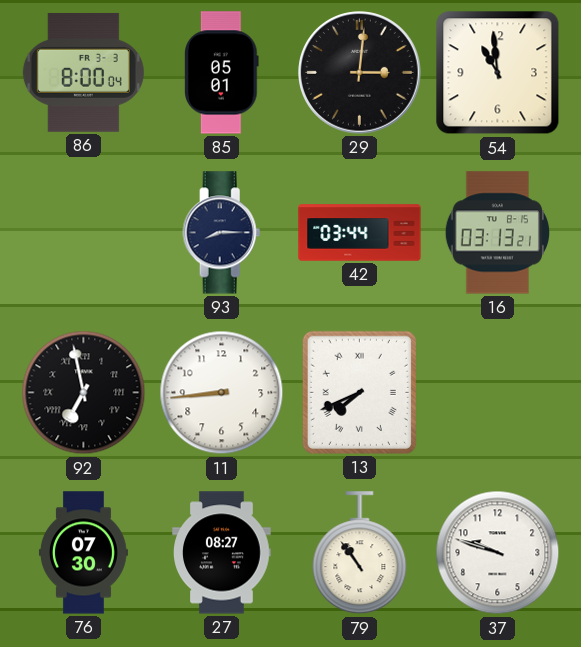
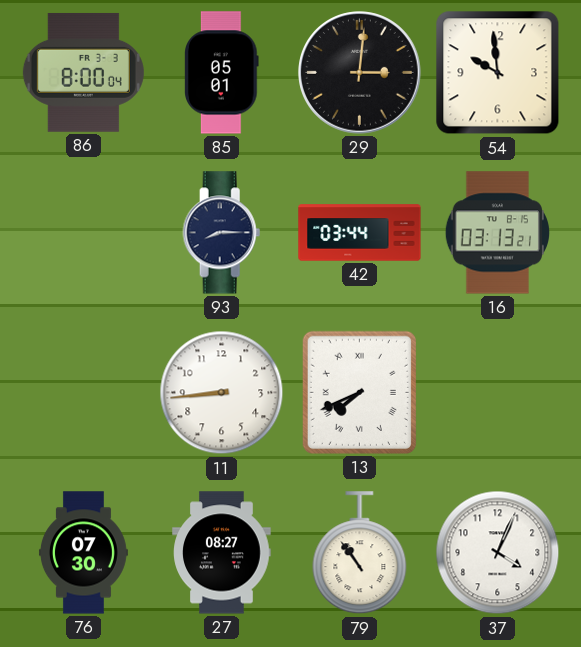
54: 10:59 -> 9:59
92: 6:58 -> none
37: 9:48 -> 4:04
